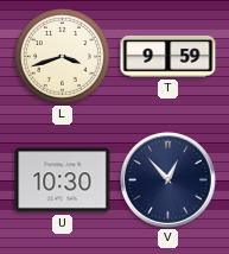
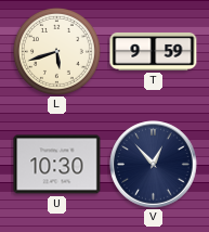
L: 3:42 -> 5:42
